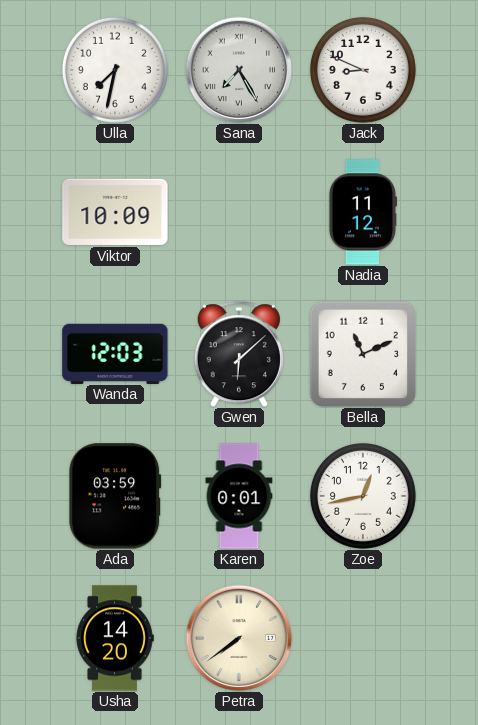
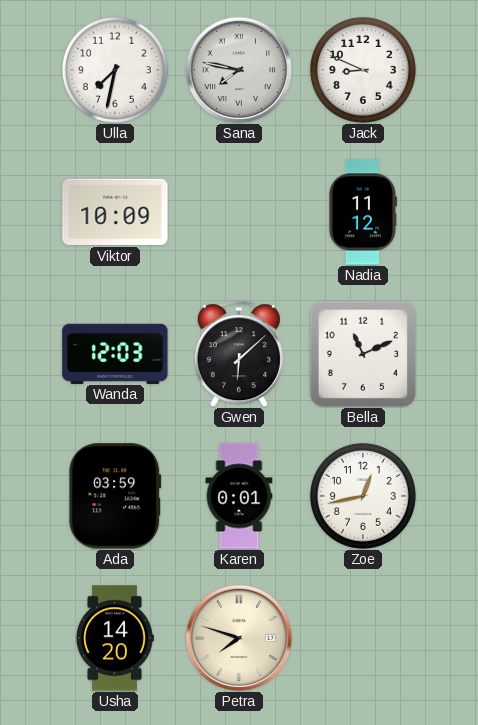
Sana: 7:25 -> 7:47
Petra: 7:39 -> 7:48
